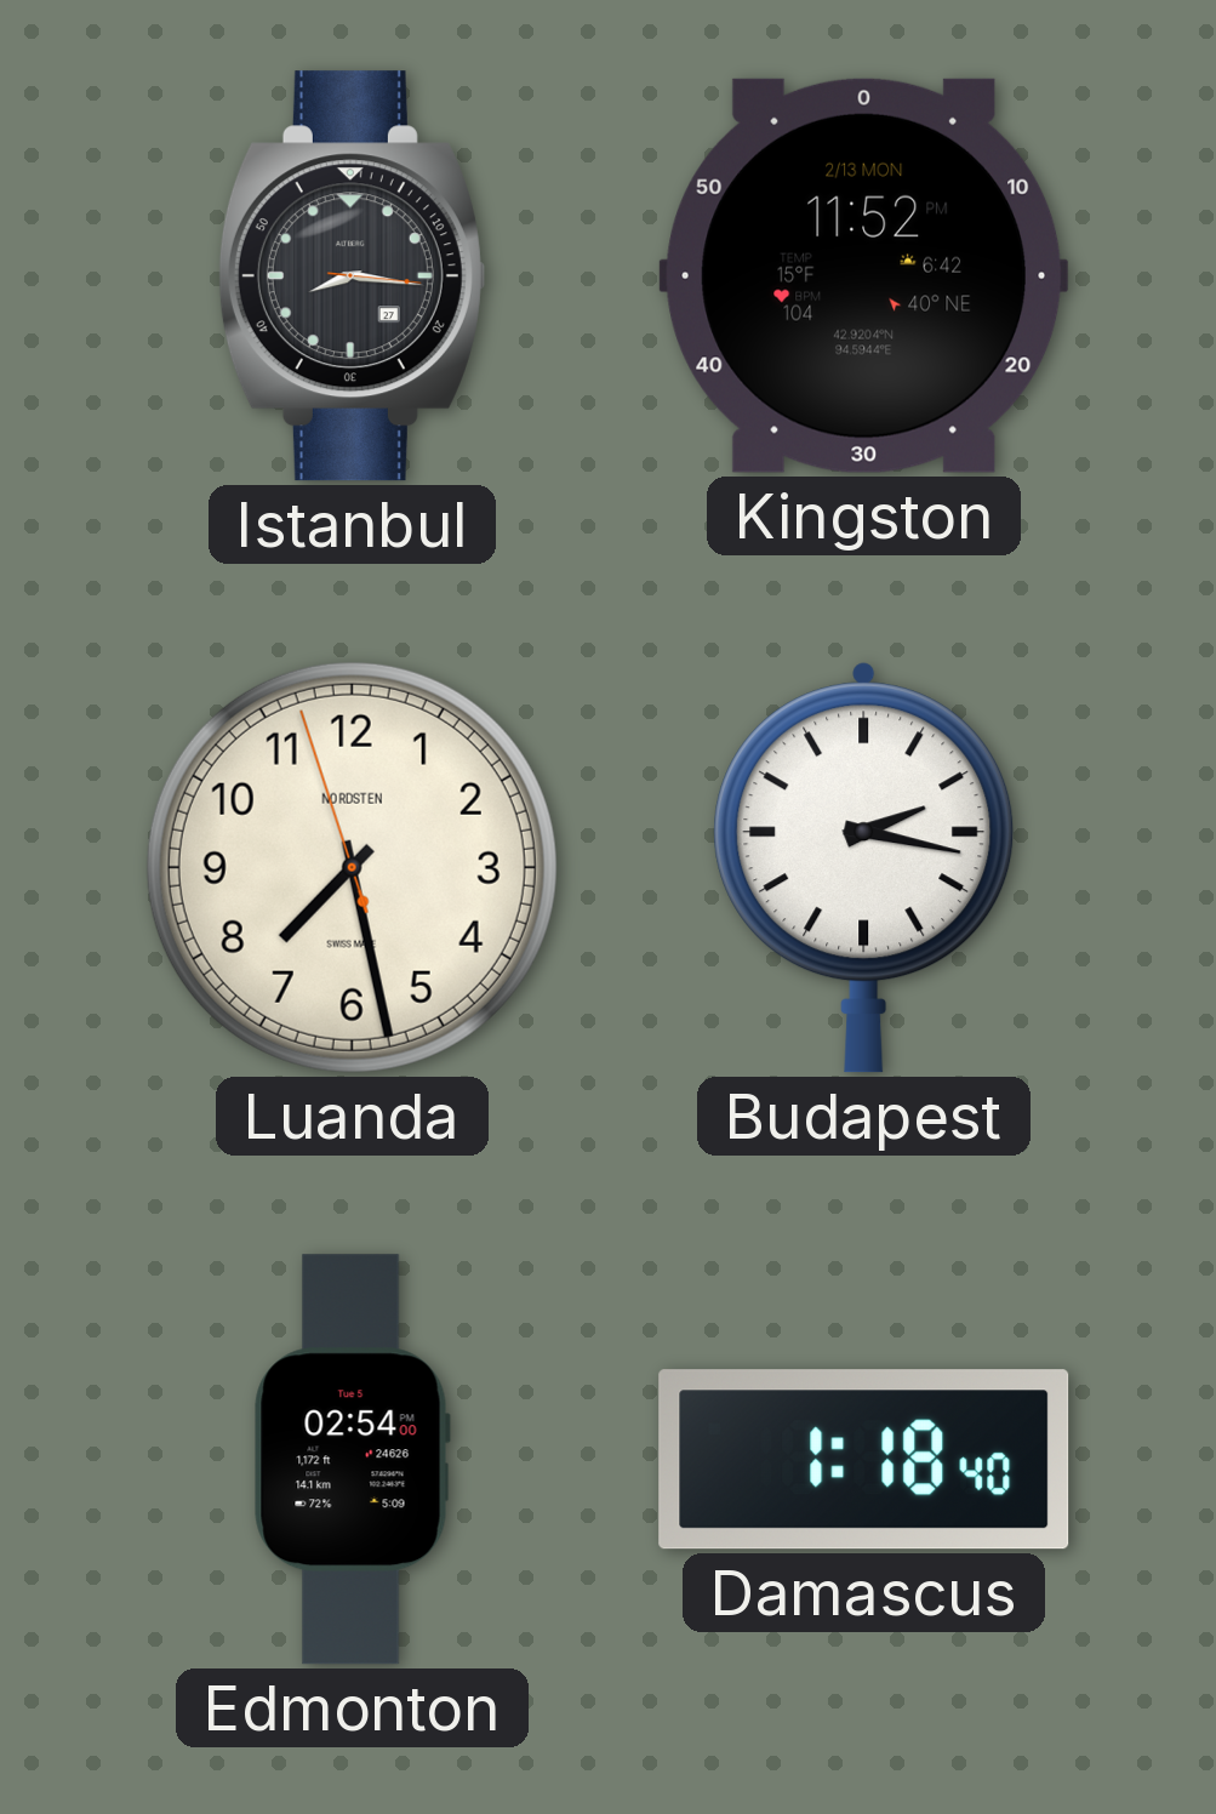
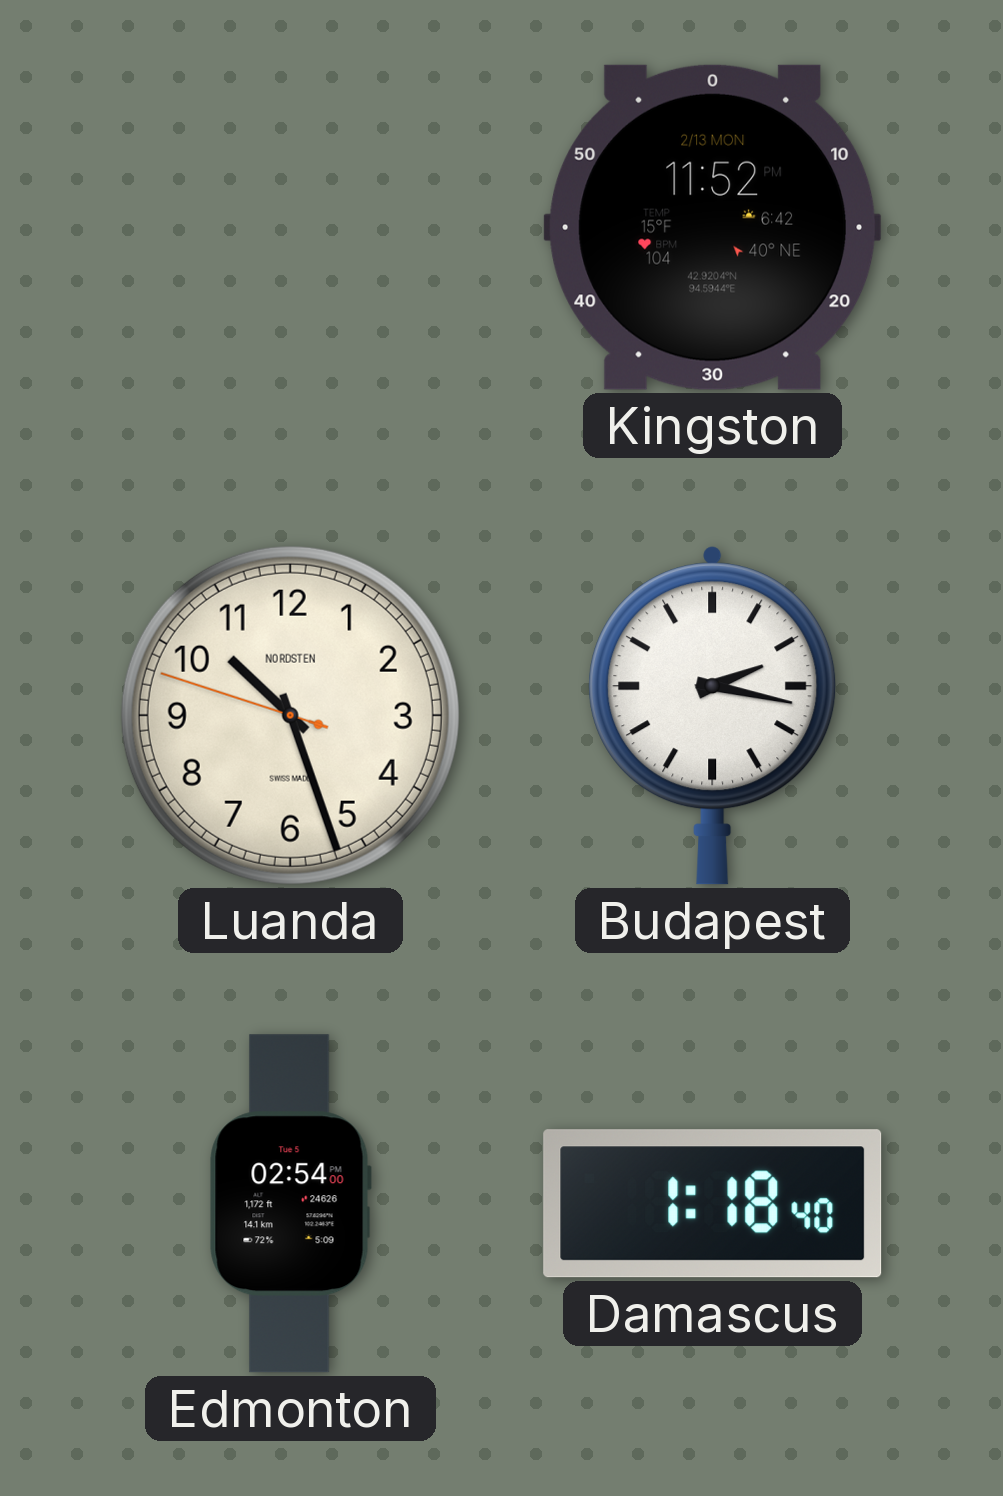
Istanbul: 8:16 -> none
Luanda: 7:27 -> 10:26
